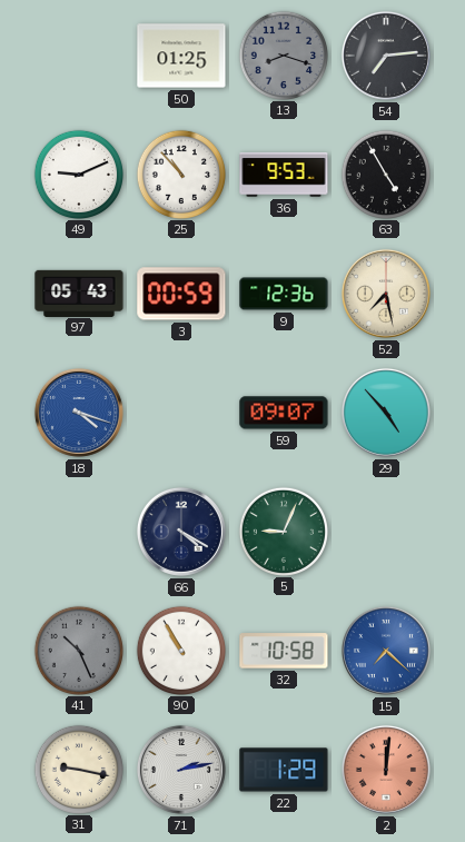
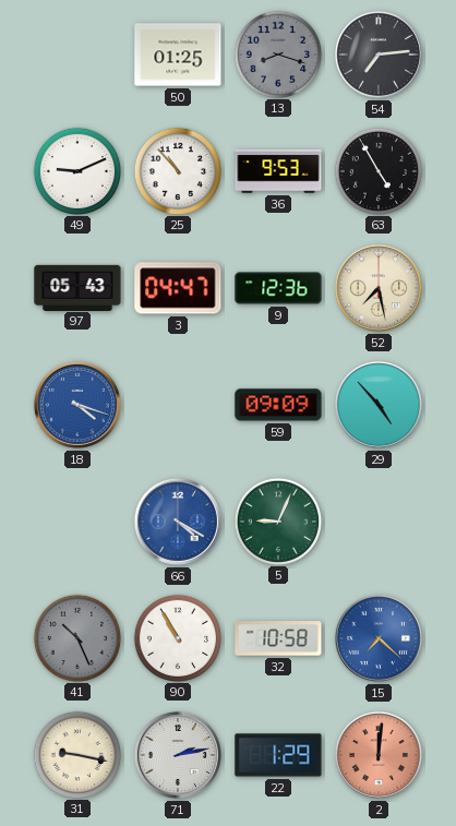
3: 00:59 -> 04:47
59: 09:07 -> 09:09
66 dial: navy -> blue
